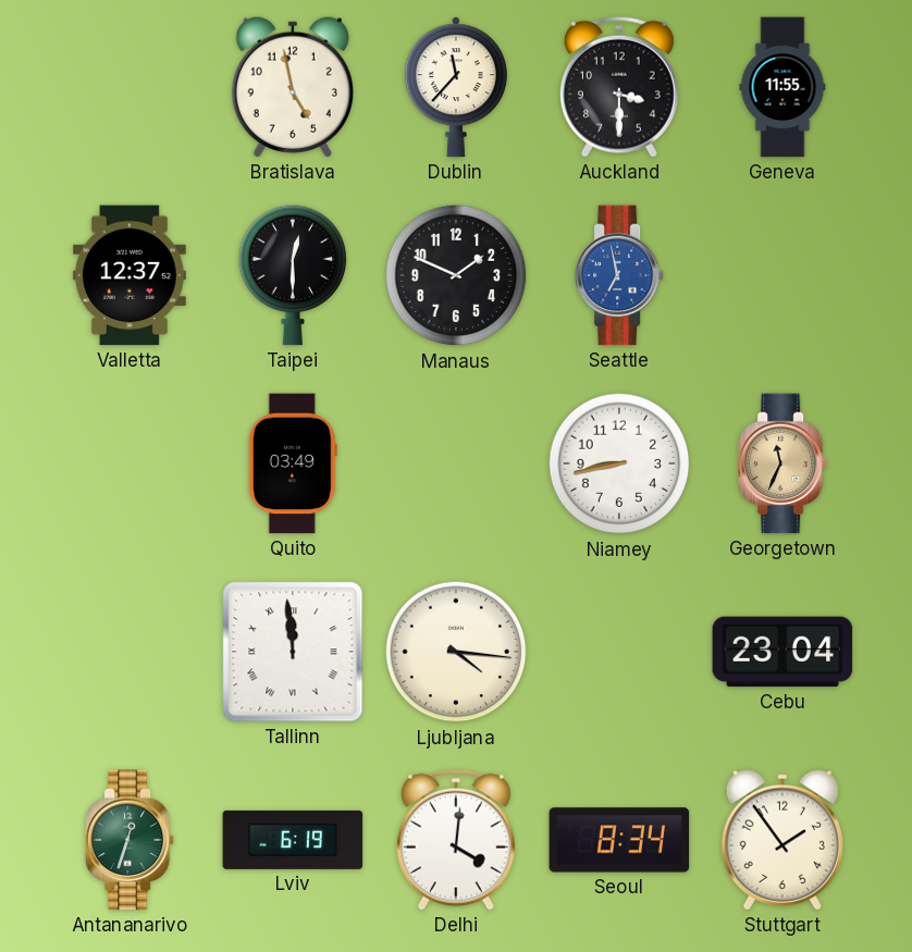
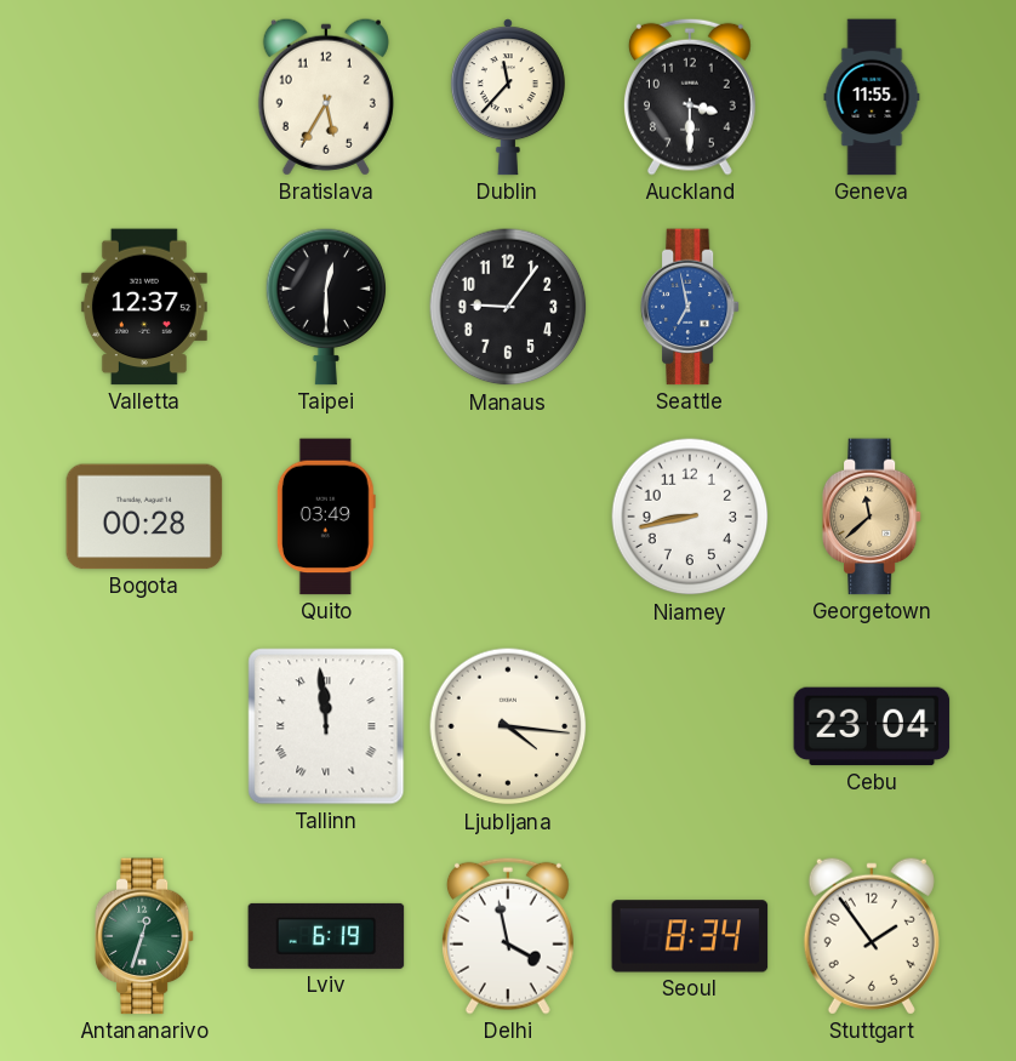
Bratislava: 4:58 -> 5:35
Manaus: 1:49 -> 9:06
Bogota: none -> 00:28
Georgetown: 11:34 -> 11:38
Delhi: 4:01 -> 3:58
